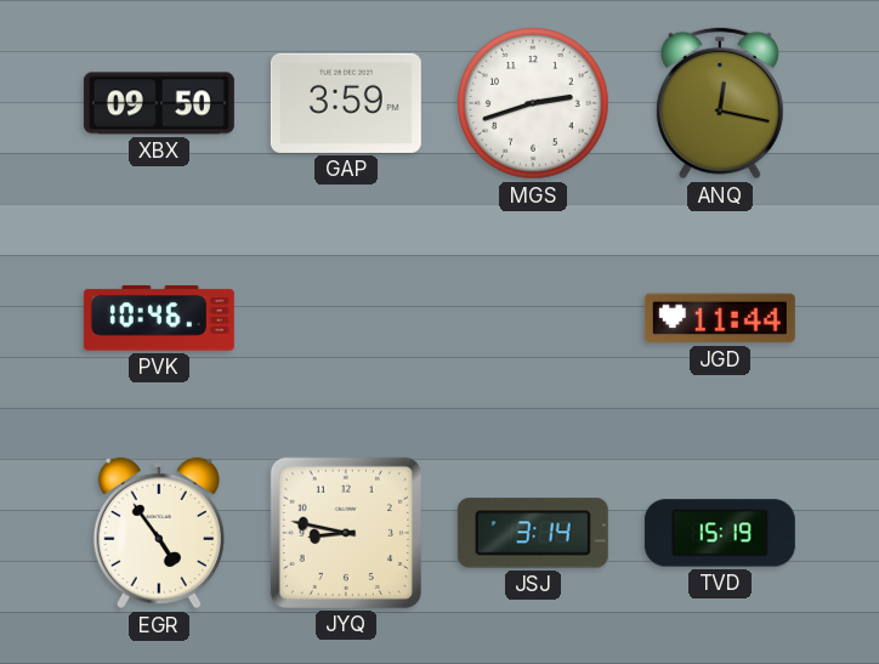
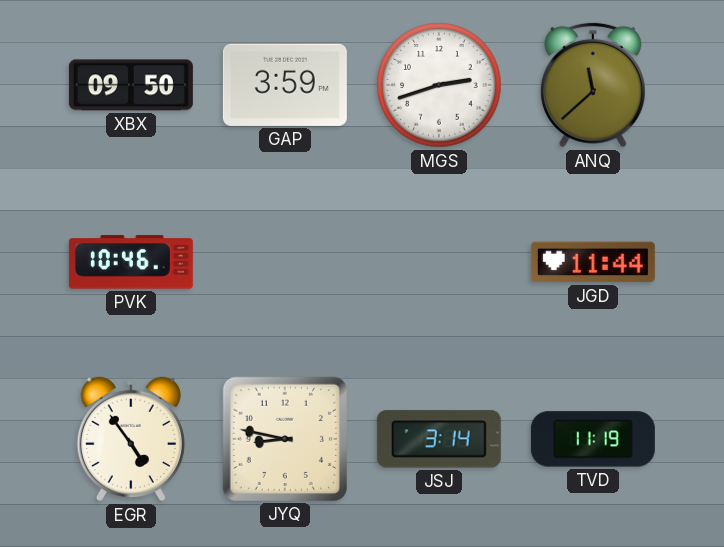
ANQ: 12:17 -> 11:38
TVD: 15:19 -> 11:19
